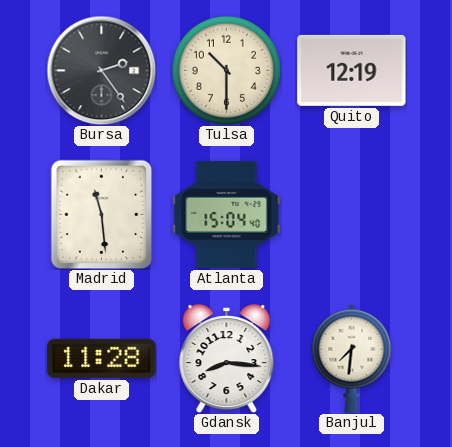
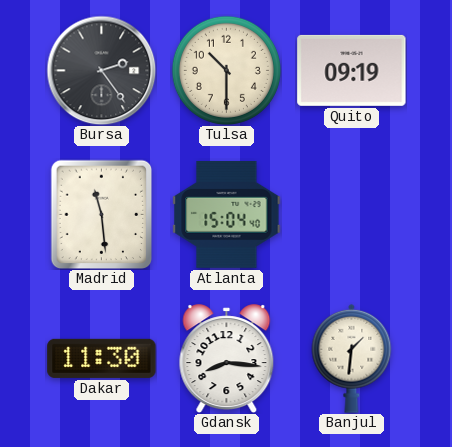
Quito: 12:19 -> 09:19
Dakar: 11:28 -> 11:30
Banjul: 7:31 -> 1:31
